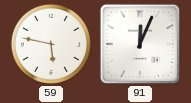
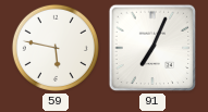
91: 12:04 -> 7:04
